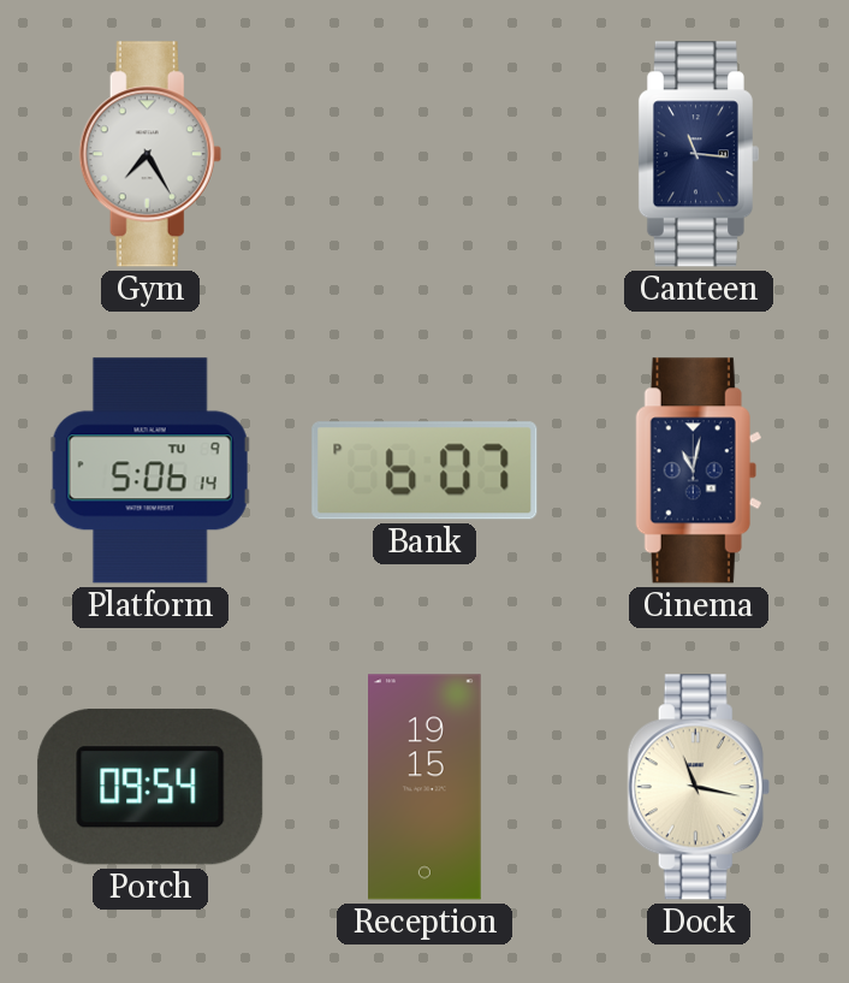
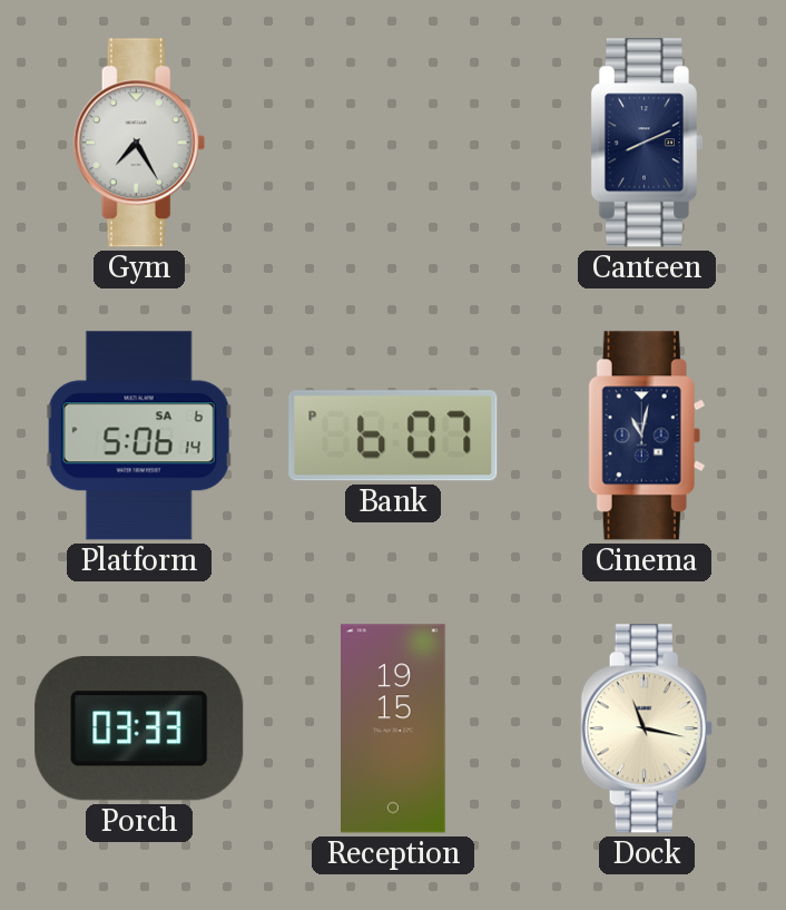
Canteen: 11:16 -> 8:11
Platform date: TU 9 -> SA 6
Porch: 09:54 -> 03:33
